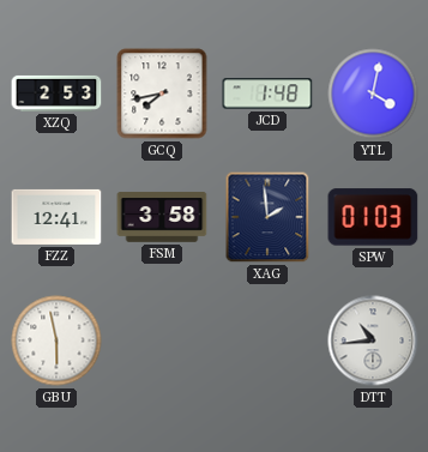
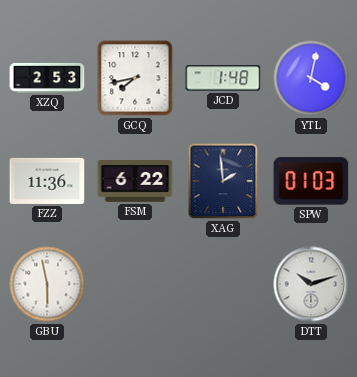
FZZ: 12:41 -> 11:36
FSM: 3:58 -> 6:22
DTT: 10:44 -> 10:12
